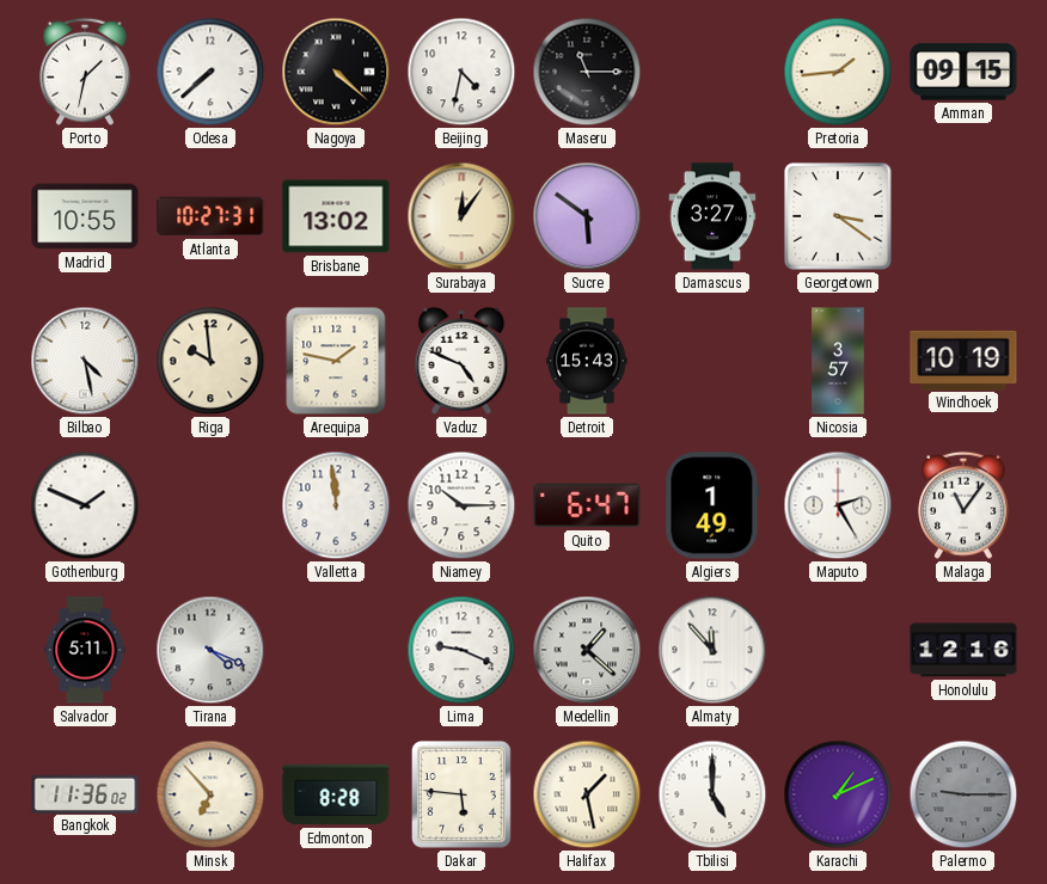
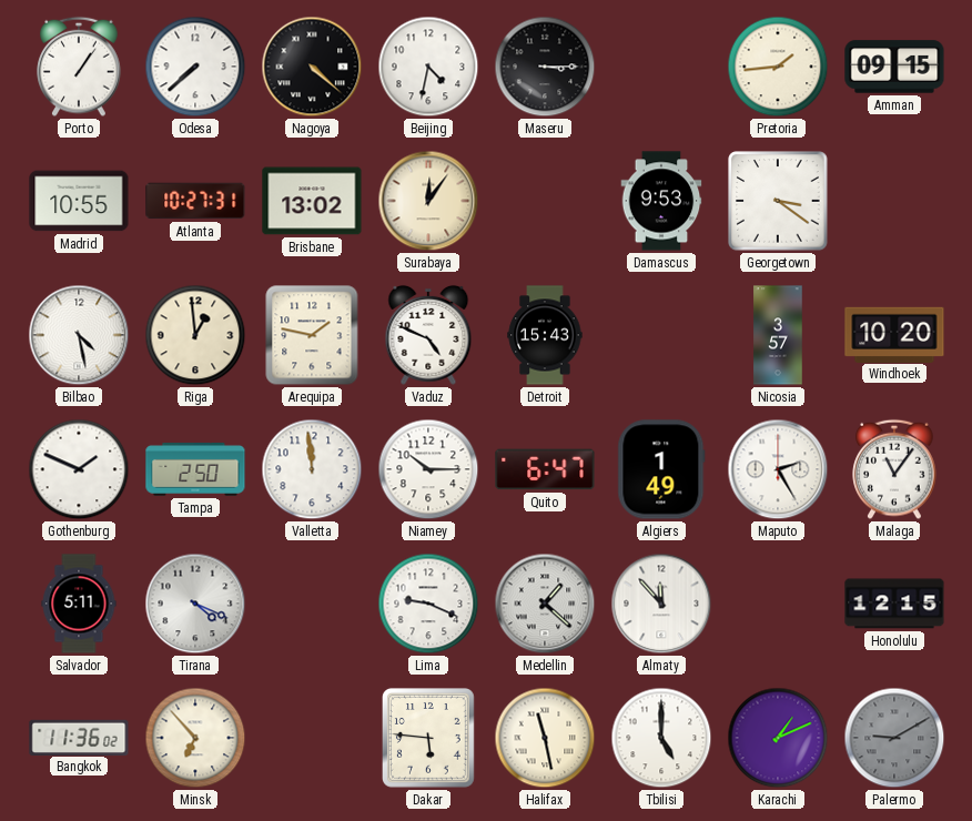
Porto: 1:32 -> 1:06
Maseru: 11:15 -> 3:15
Sucre: 5:51 -> none
Damascus: 3:27 -> 9:53
Riga: 9:59 -> 12:59
Windhoek: 10:19 -> 10:20
Tampa: none -> 2:50
Honolulu: 12:16 -> 12:15
Edmonton: 8:28 -> none
Halifax: 1:28 -> 11:28
Palermo: 9:15 -> 9:10
